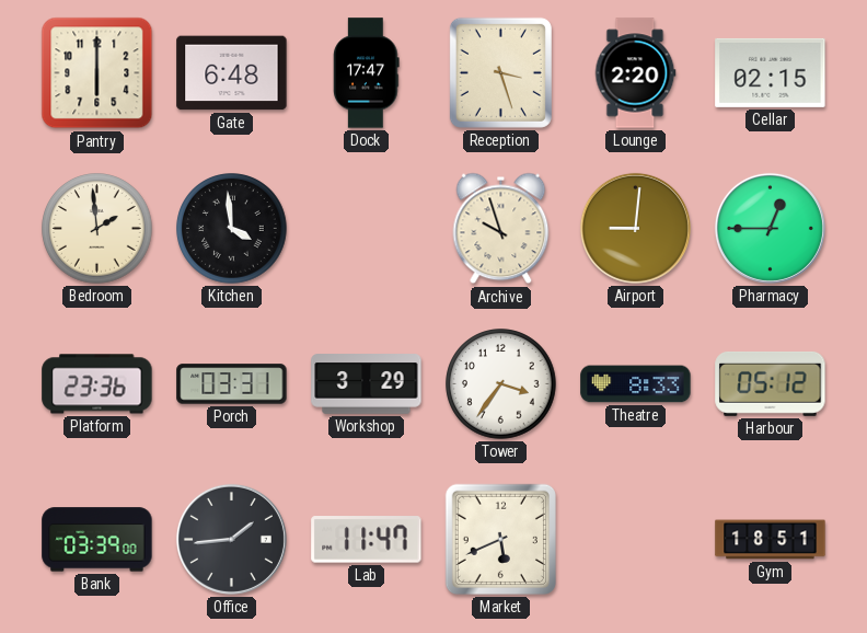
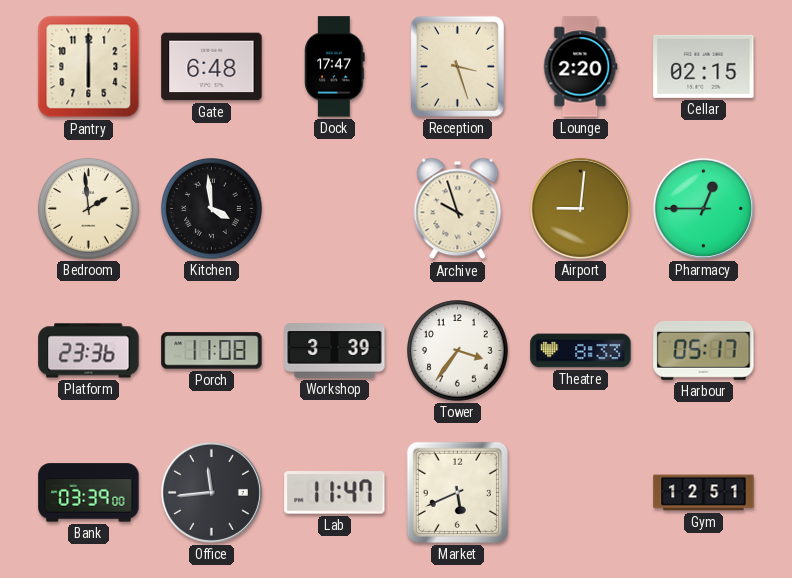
Porch: 03:31 -> 11:08
Workshop: 3:29 -> 3:39
Harbour: 05:12 -> 05:17
Office: 1:44 -> 11:44
Gym: 18:51 -> 12:51
